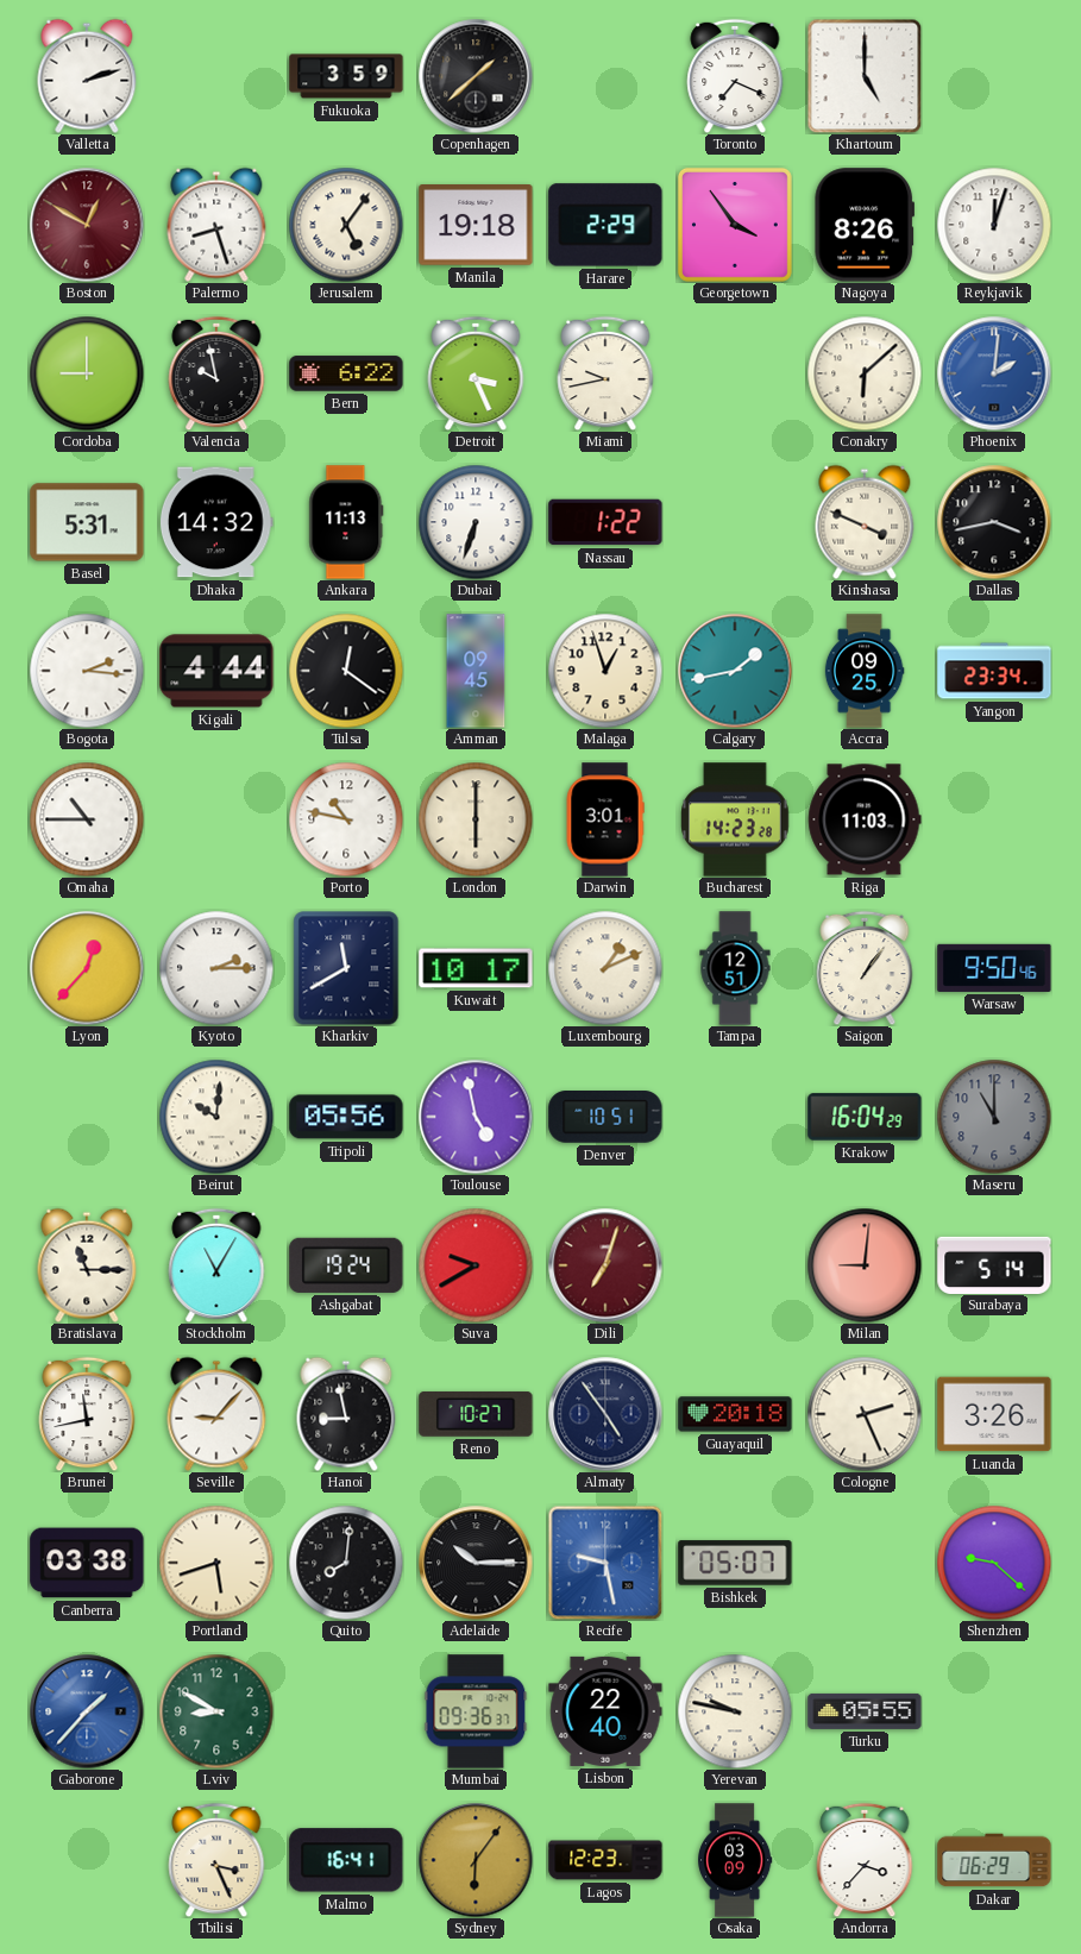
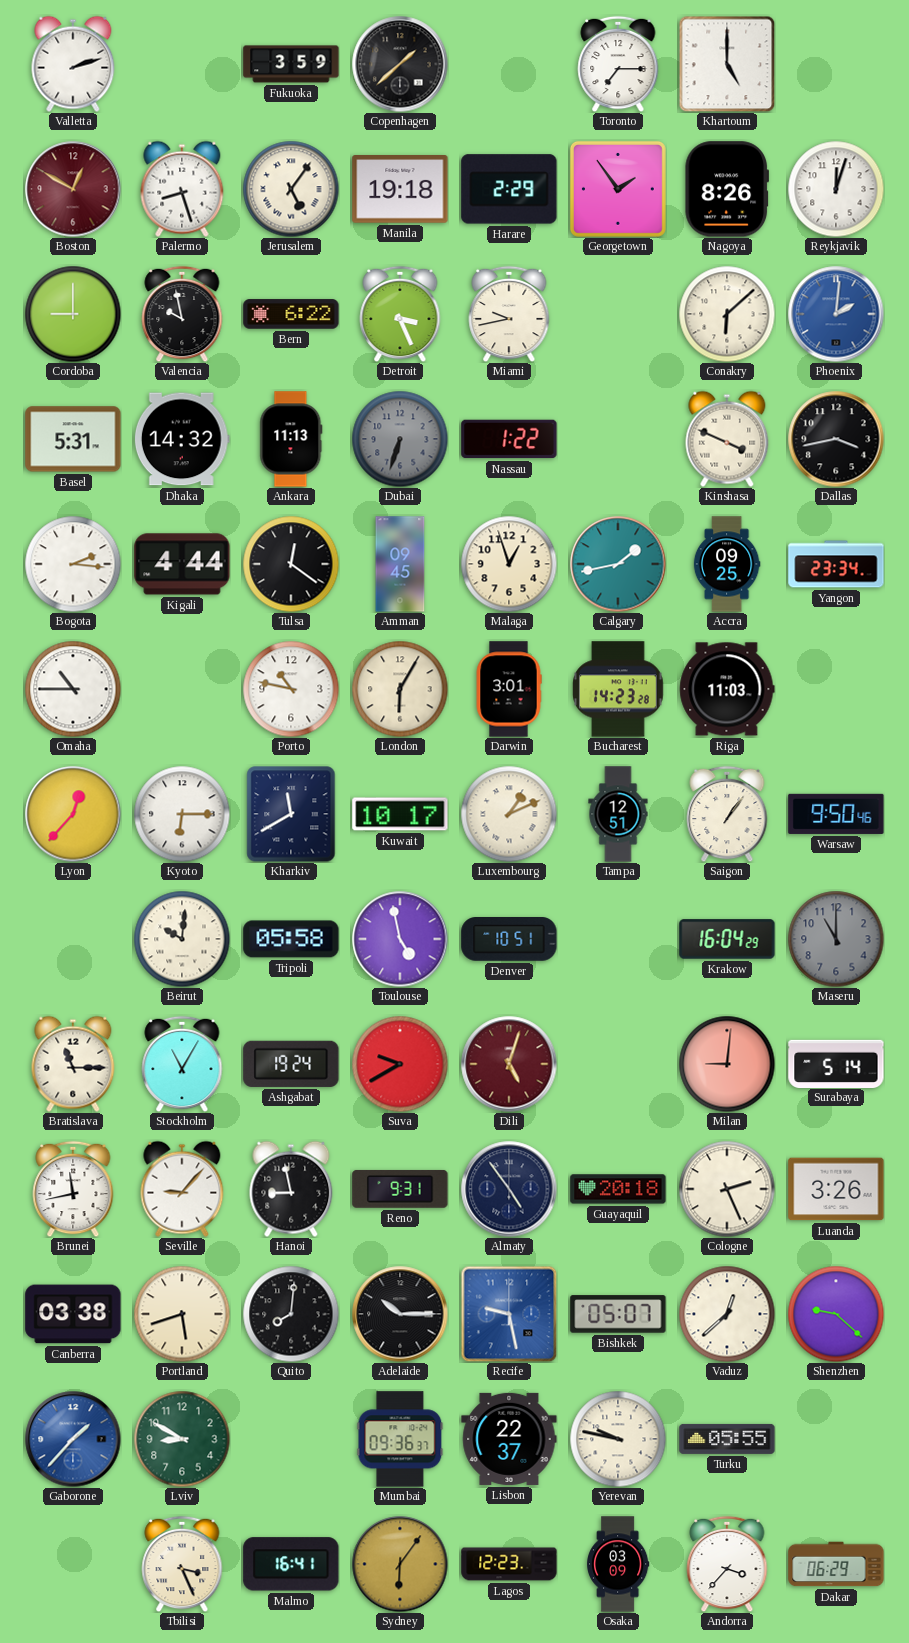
Toronto: 7:19 -> 7:15
Georgetown: 3:54 -> 1:54
Dubai dial: white -> grey
London: 6:00 -> 6:05
Kyoto: 2:15 -> 6:15
Tripoli: 05:56 -> 05:58
Dili: 7:03 -> 5:03
Reno: 10:27 -> 9:31
Vaduz: none -> 12:38
Lisbon: 22:40 -> 22:37
